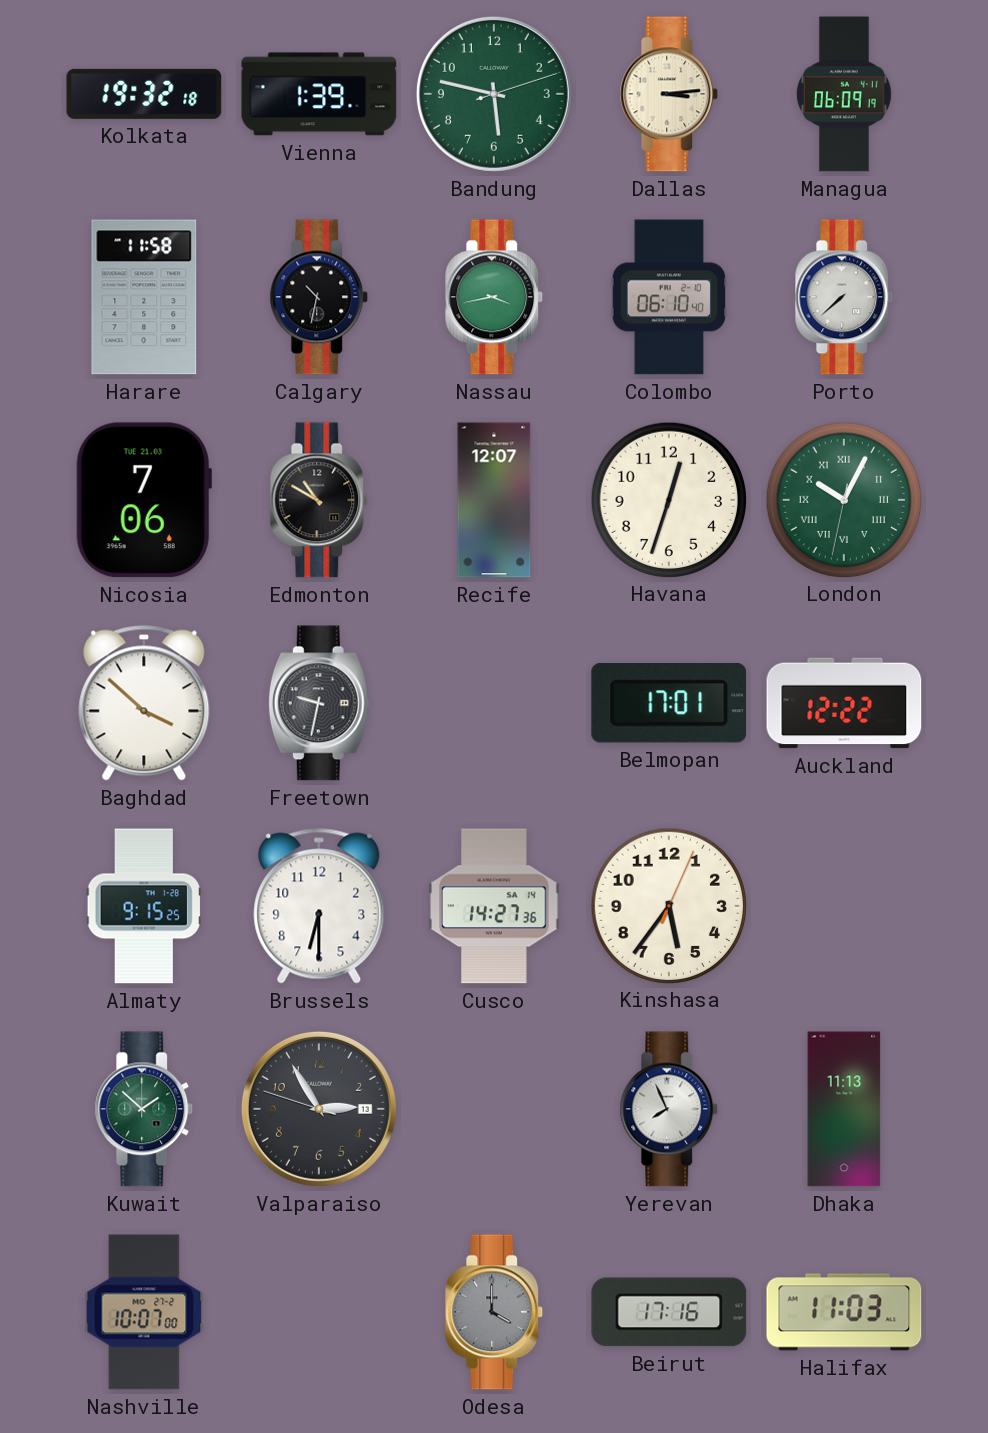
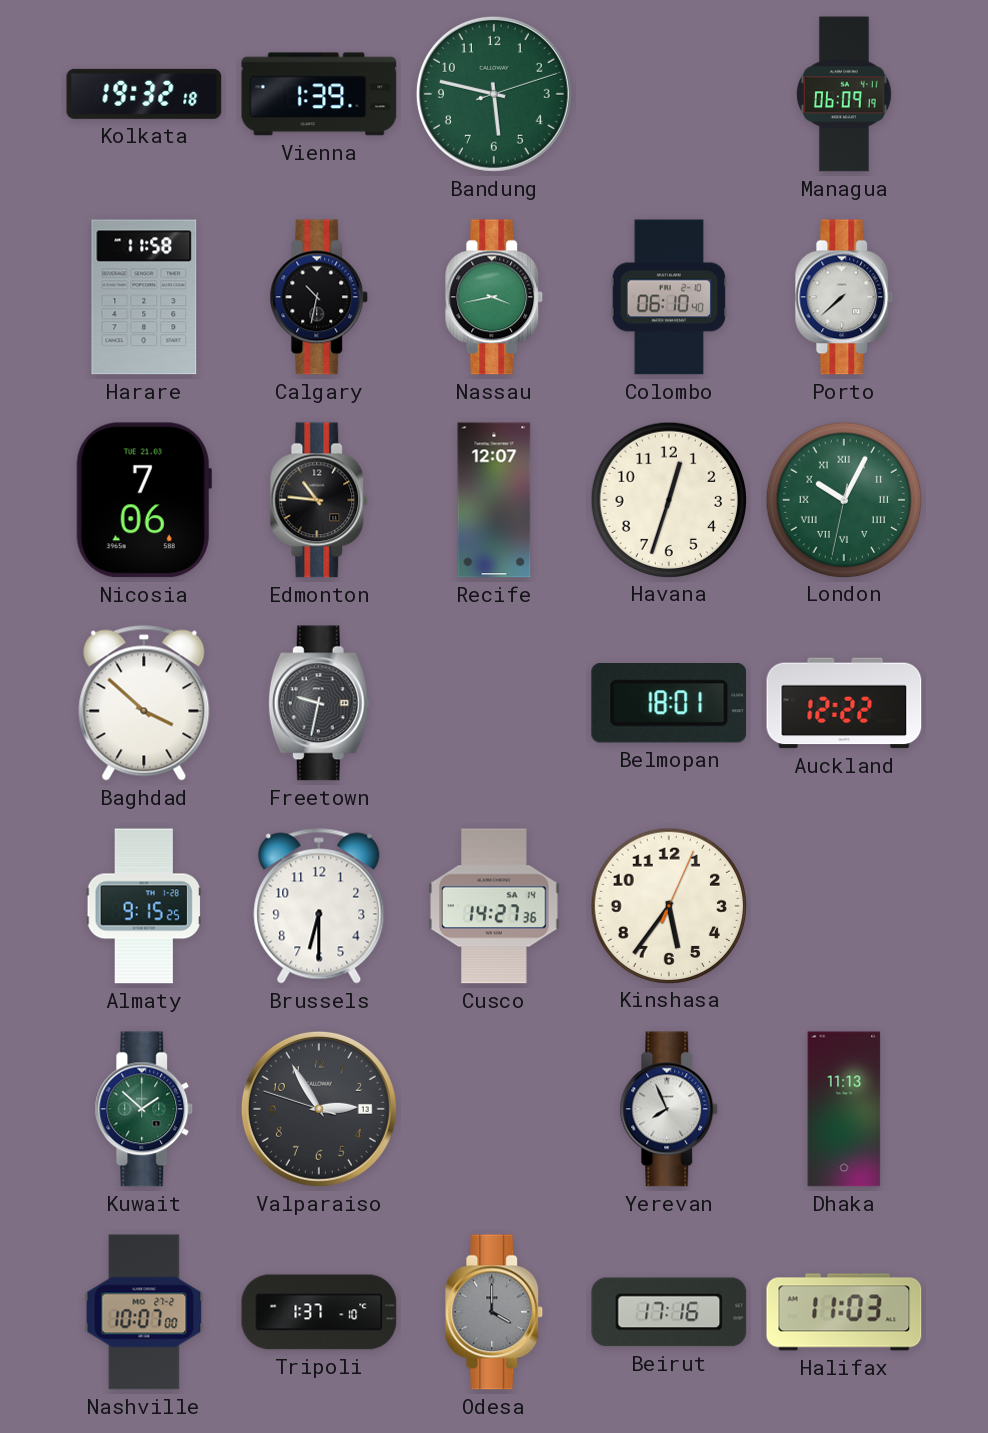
Dallas: 3:14 -> none
Edmonton: 10:50 -> 10:46
Belmopan: 17:01 -> 18:01
Tripoli: none -> 1:37
